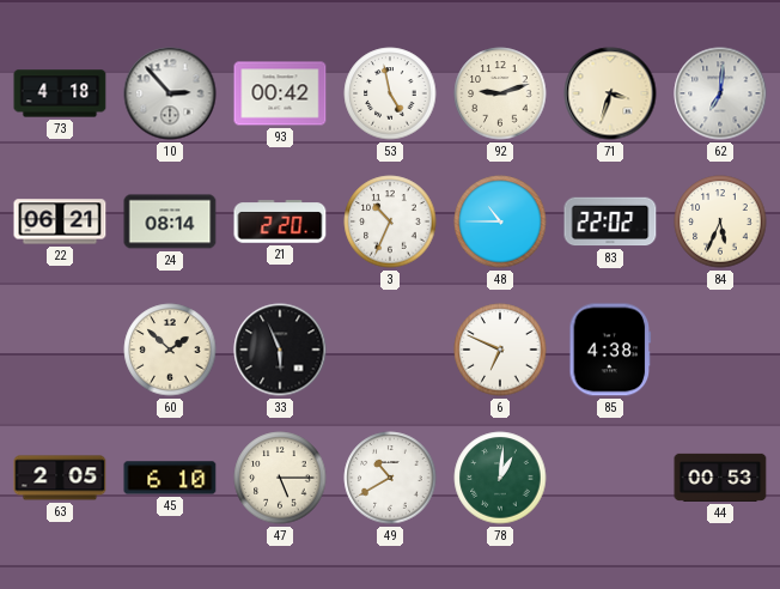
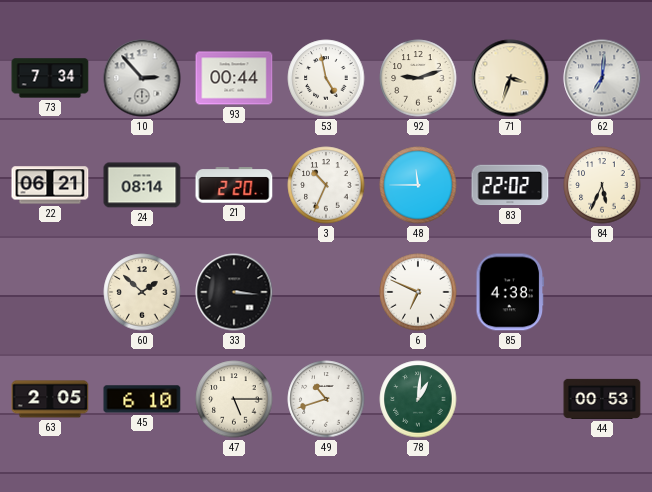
73: 4:18 -> 7:34
93: 00:42 -> 00:44
48: 10:45 -> 11:45
33: 5:56 -> 3:16
49: 10:40 -> 10:42
